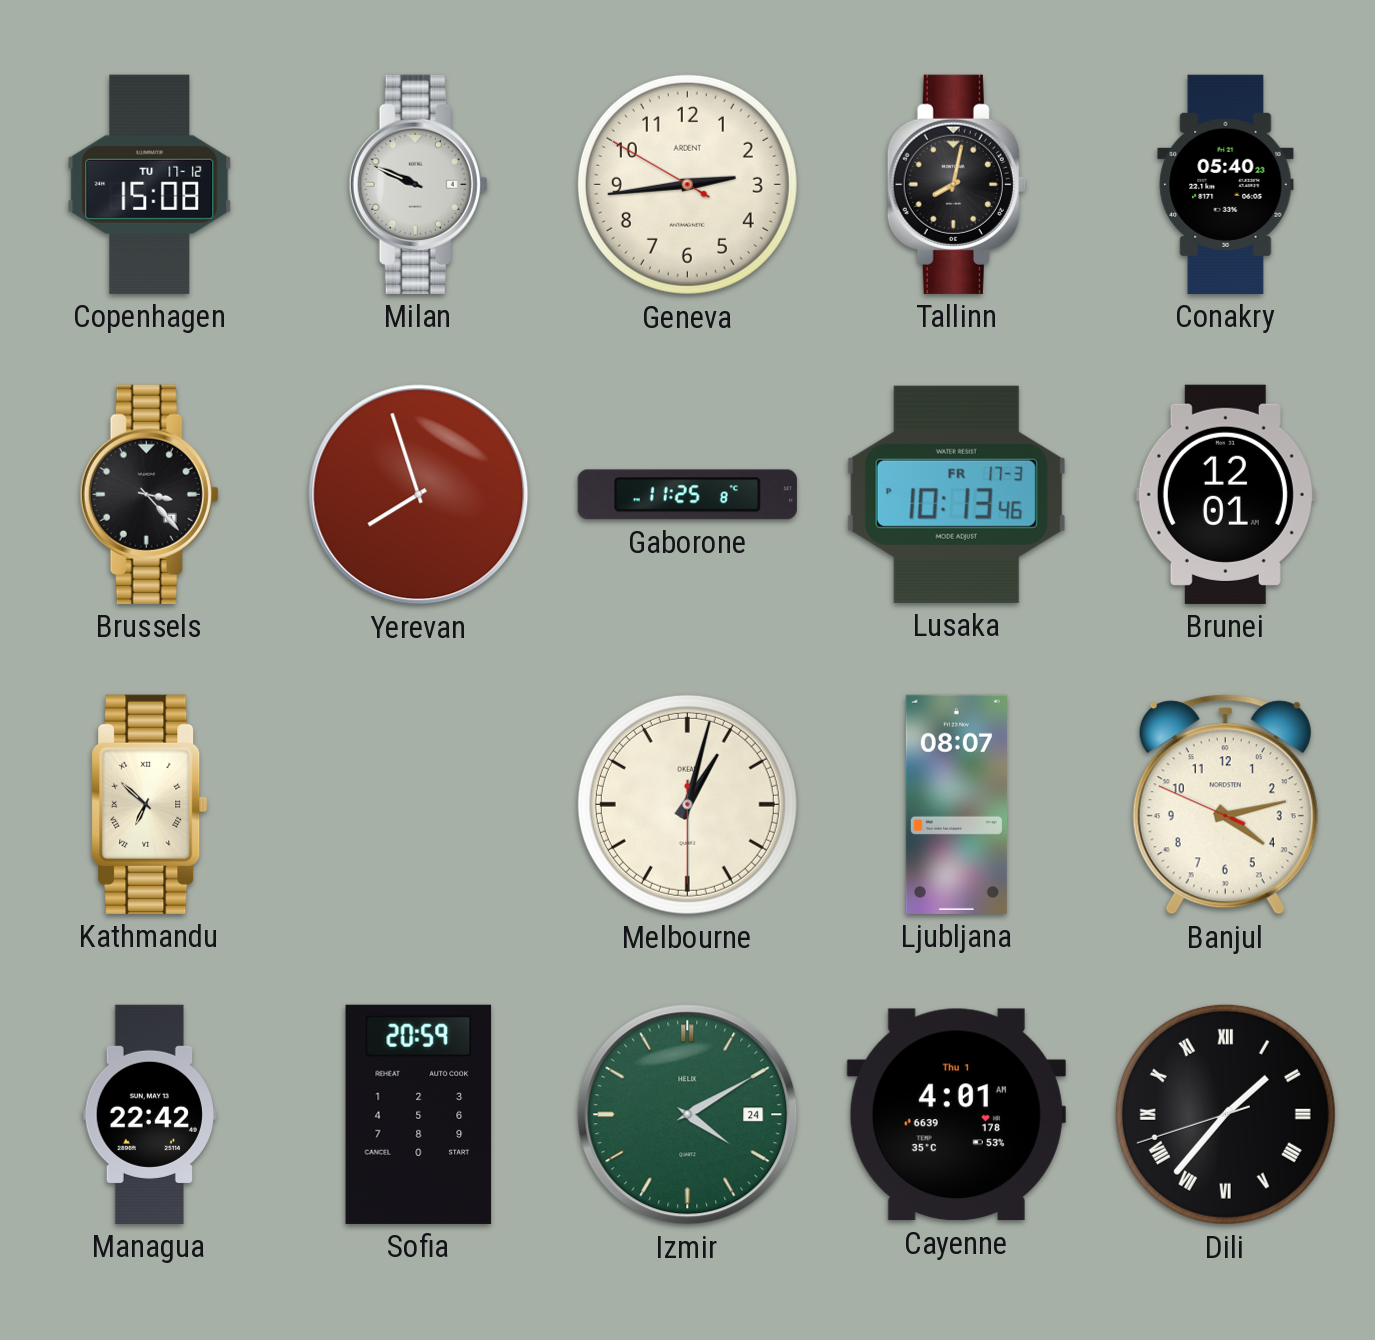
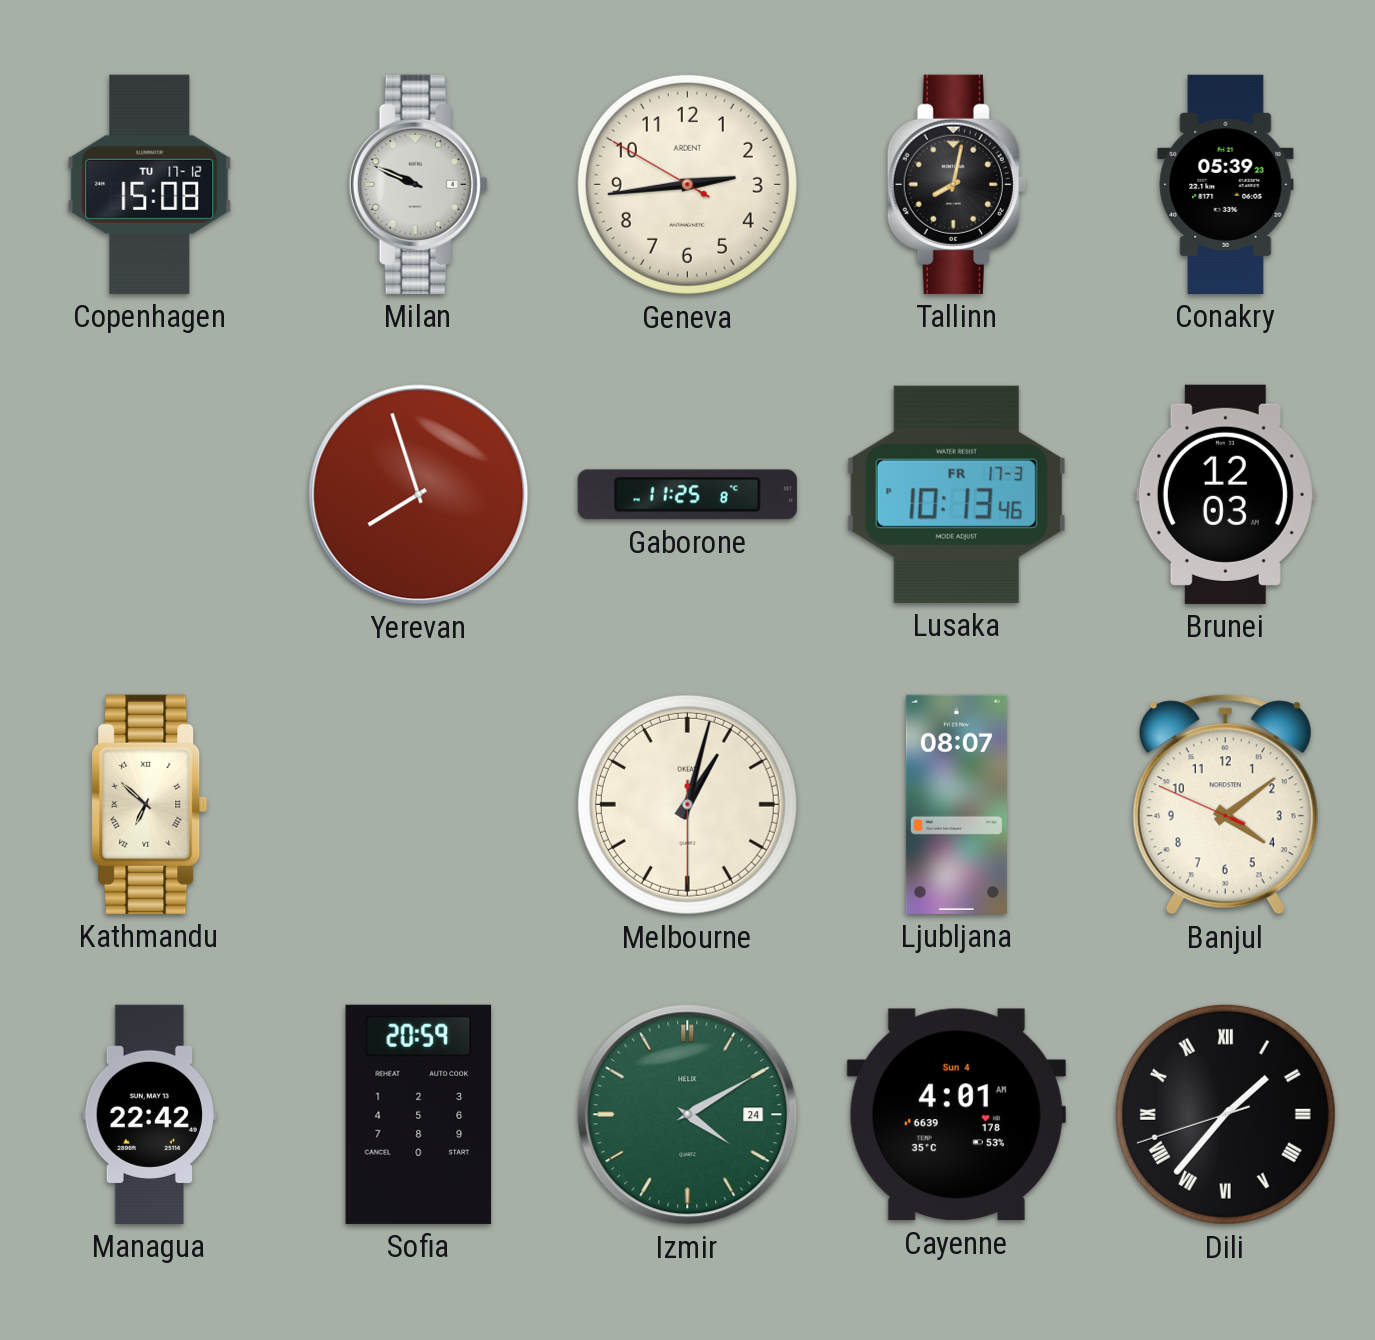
Conakry: 05:40 -> 05:39
Brussels: 3:23 -> none
Brunei: 12:01 -> 12:03
Banjul: 4:12 -> 4:08
Cayenne date: Thu 1 -> Sun 4
